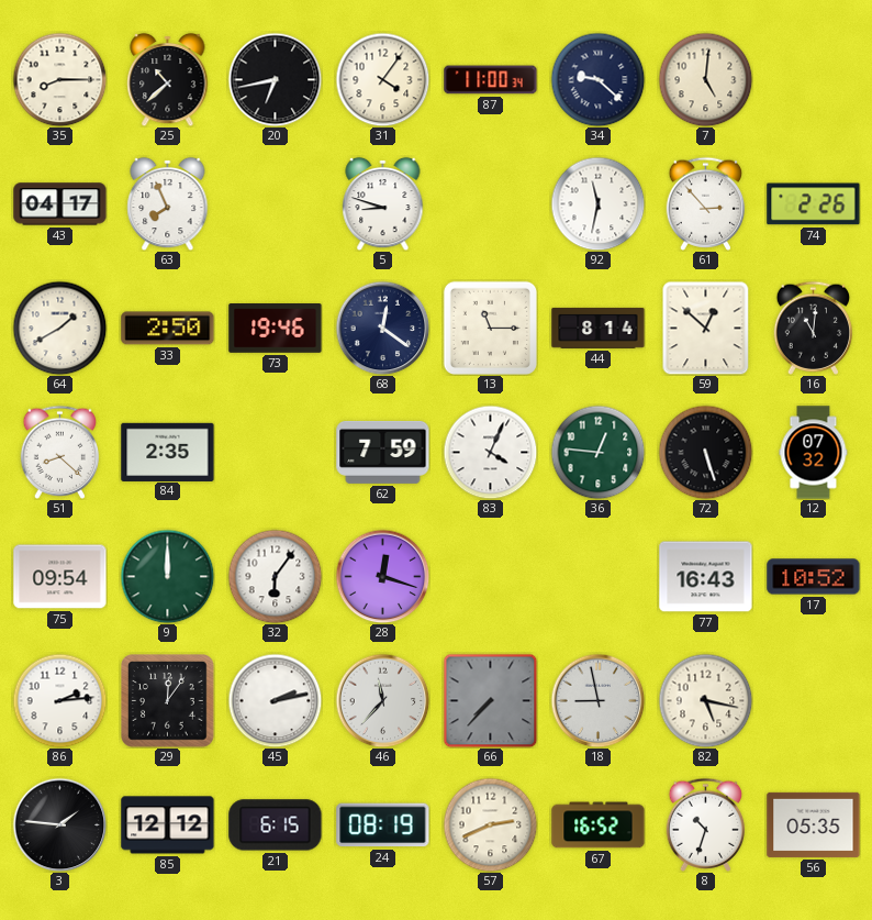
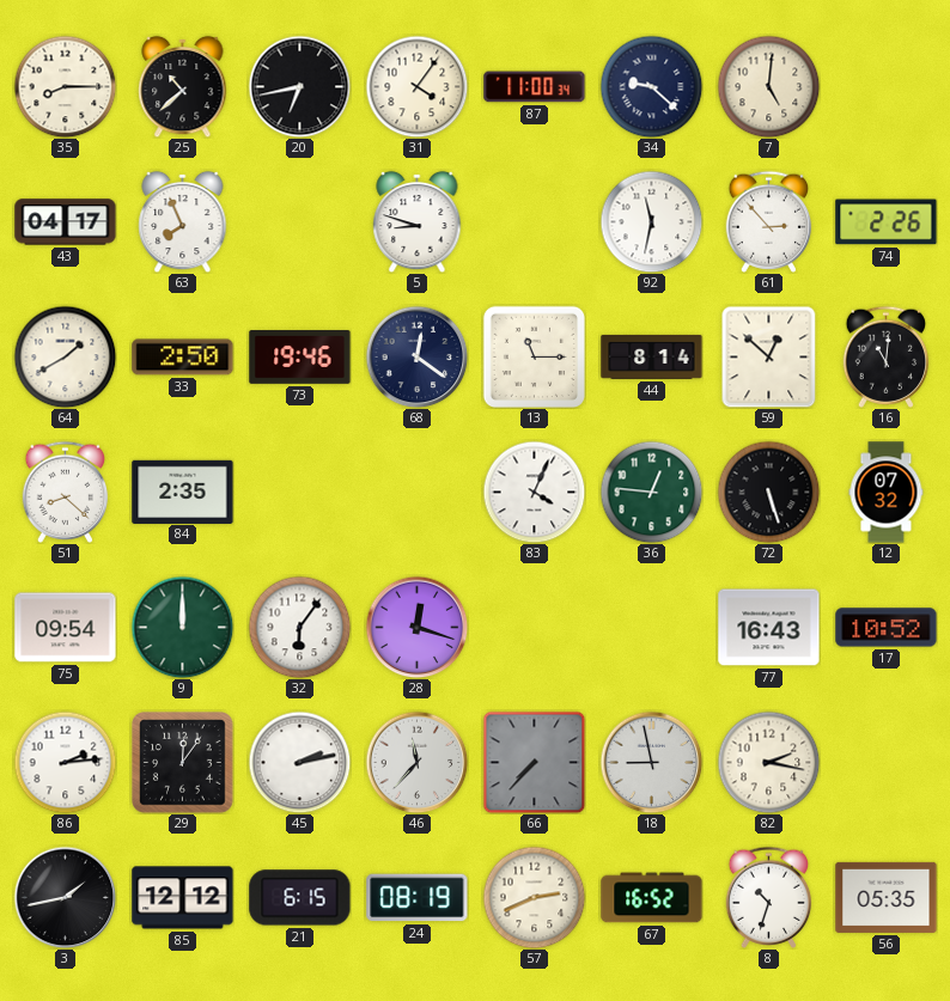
62: 7:59 -> none
82: 5:17 -> 2:17
3: 1:46 -> 1:43
